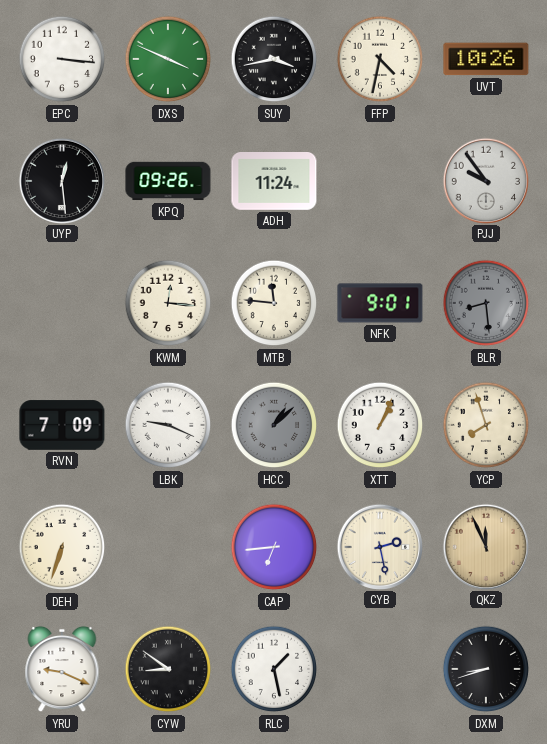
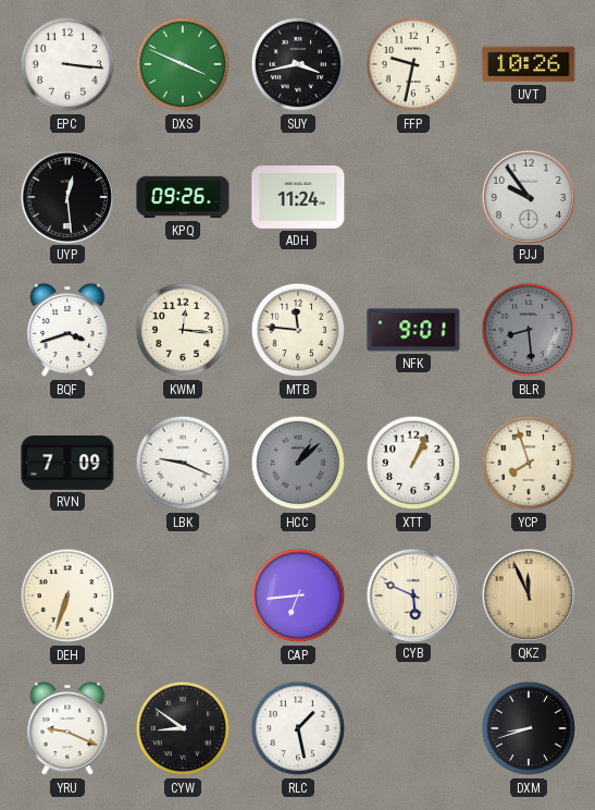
FFP: 4:32 -> 9:32
BQF: none -> 3:42
CYB: 2:28 -> 5:49
